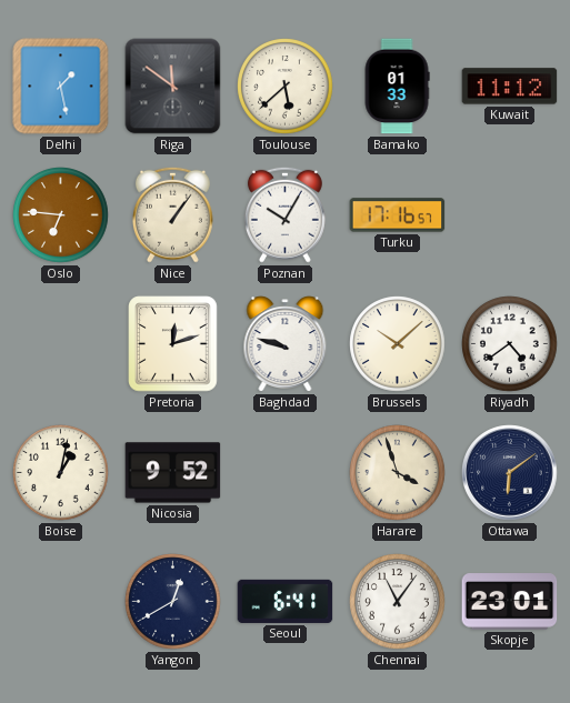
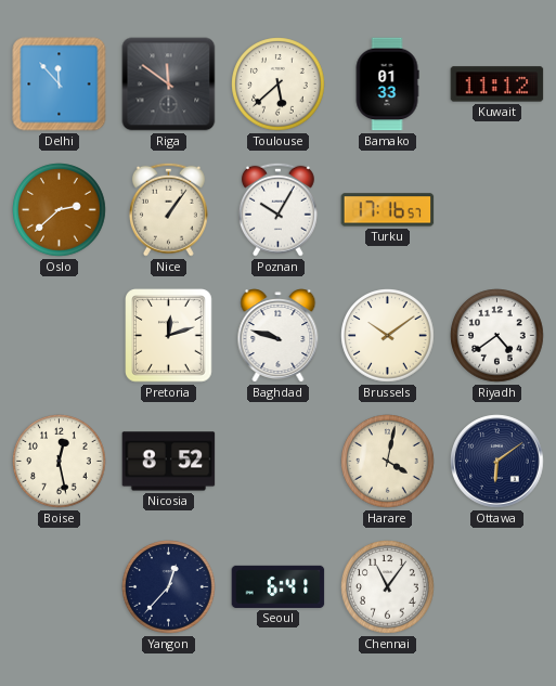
Delhi: 1:28 -> 11:53
Oslo: 6:46 -> 2:38
Brussels: 10:08 -> 10:09
Boise: 1:02 -> 12:28
Nicosia: 9:52 -> 8:52
Harare: 3:57 -> 4:02
Yangon: 12:40 -> 12:37
Skopje: 23:01 -> none
